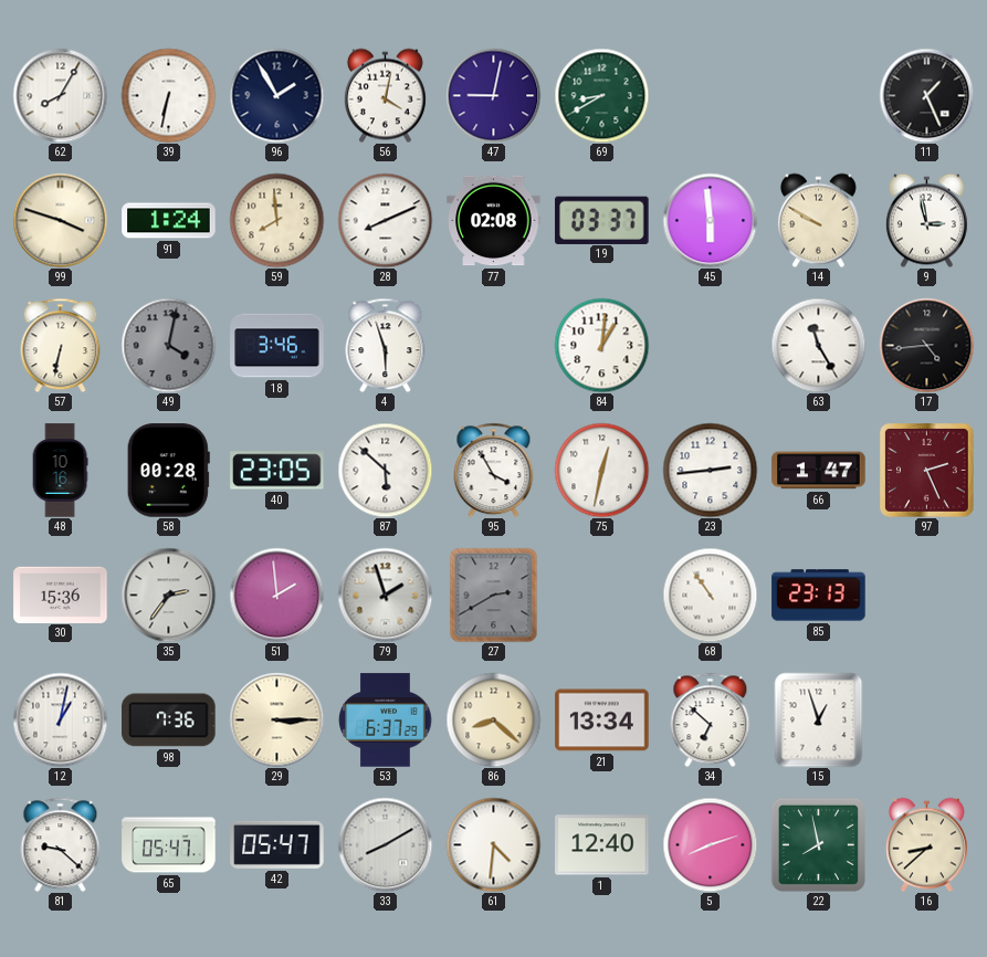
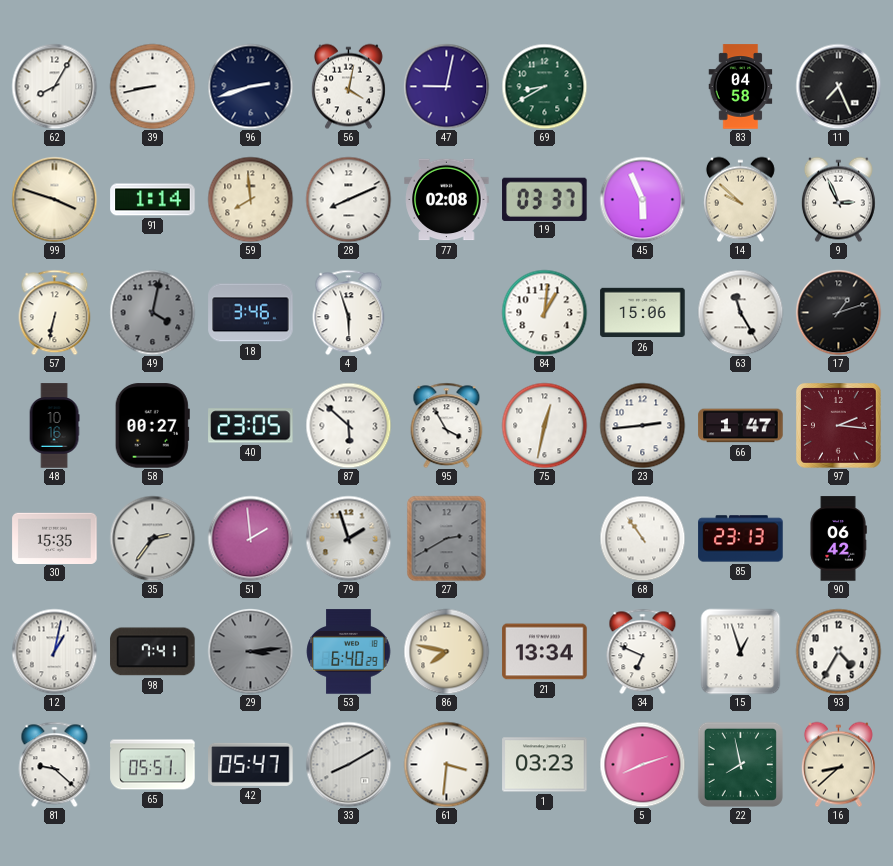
39: 6:32 -> 8:43
96: 1:55 -> 2:42
83: none -> 04:58
11: 1:26 -> 7:26
91: 1:24 -> 1:14
45: 5:59 -> 5:56
14: 9:50 -> 9:52
9: 2:58 -> 2:56
26: none -> 15:06
17: 4:44 -> 1:12
58: 00:28 -> 00:27
97: 2:26 -> 2:16
30: 15:36 -> 15:35
90: none -> 06:42
98: 7:36 -> 7:41
29: 3:15 -> 3:14
29 dial: cream -> grey
53: 6:37 -> 6:40
86: 8:22 -> 7:47
34: 6:52 -> 6:49
93: none -> 4:35
65: 05:47 -> 05:51
61: 4:31 -> 3:31
1: 12:40 -> 03:23
